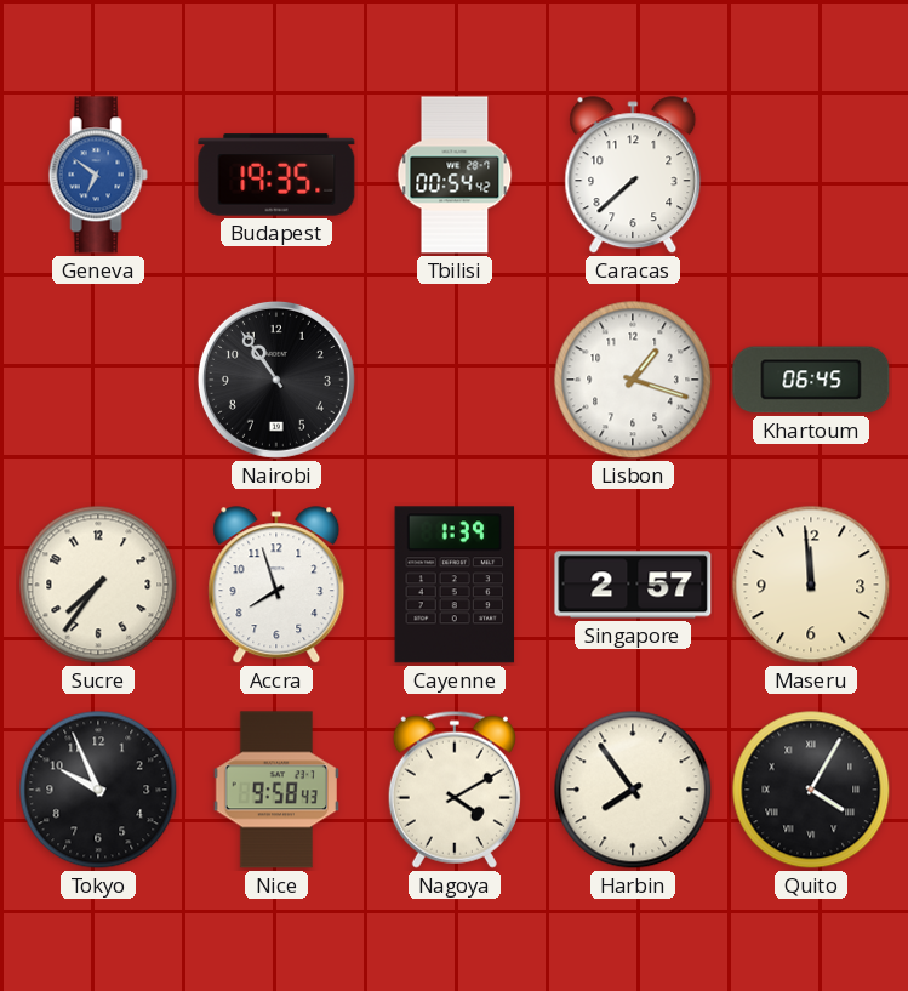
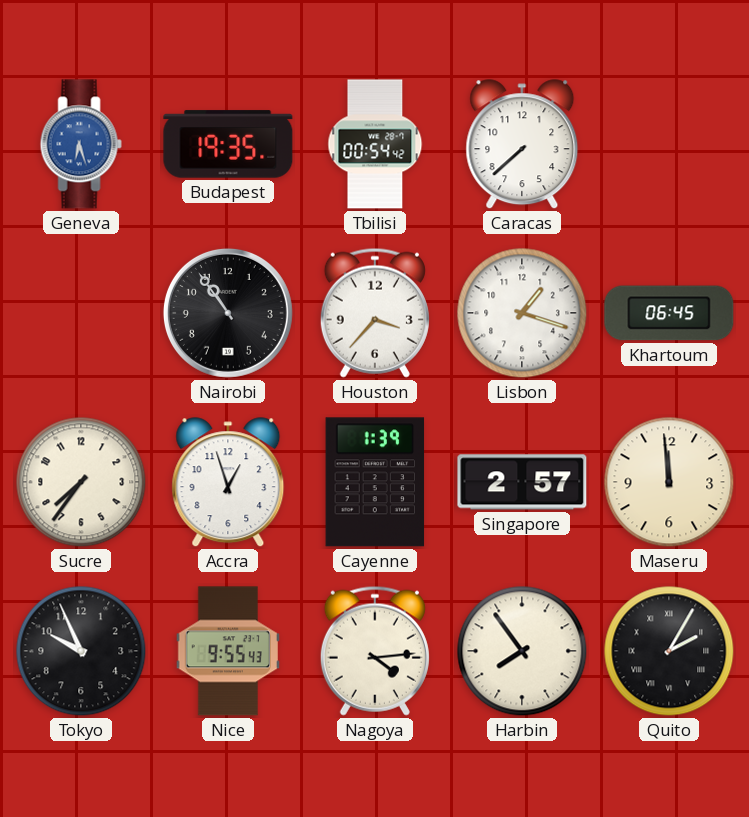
Geneva: 6:51 -> 6:27
Houston: none -> 3:37
Accra: 7:57 -> 12:57
Nice: 9:58 -> 9:55
Nagoya: 4:10 -> 4:14
Quito: 4:05 -> 2:05
